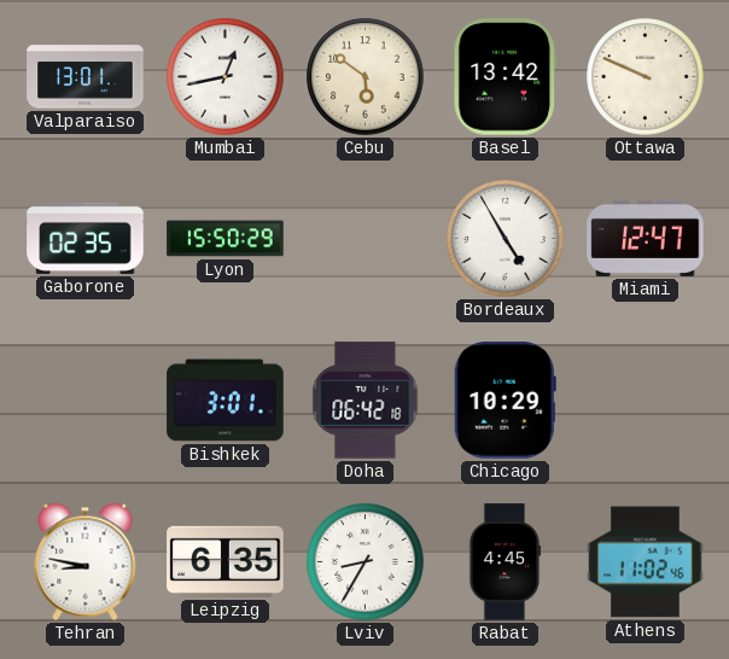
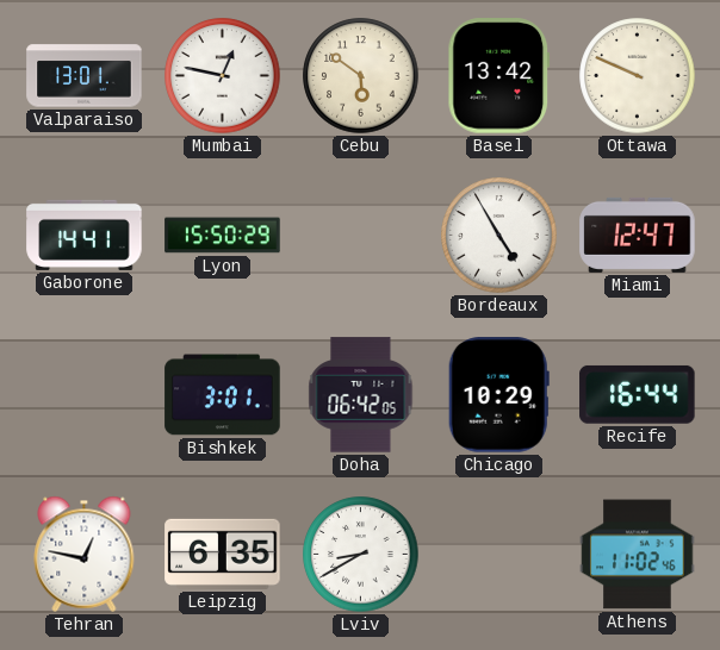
Mumbai: 12:43 -> 12:47
Gaborone: 02:35 -> 14:41
Doha: 06:42:18 -> 06:42:05
Recife: none -> 16:44
Tehran: 8:47 -> 12:47
Lviv: 8:35 -> 8:40
Rabat: 4:45 -> none
